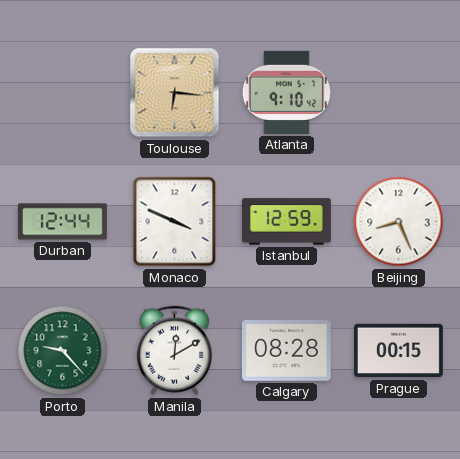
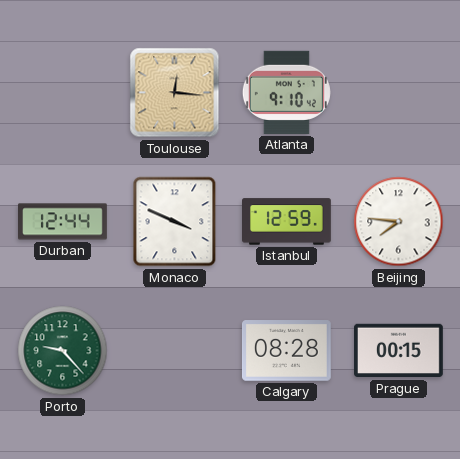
Toulouse: 6:16 -> 12:16
Beijing: 8:26 -> 7:46
Manila: 12:10 -> none
